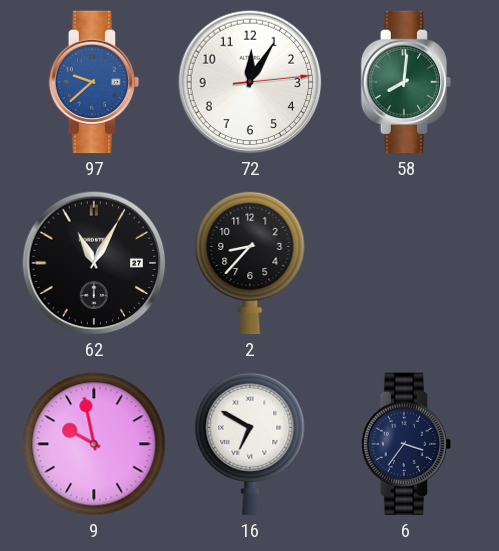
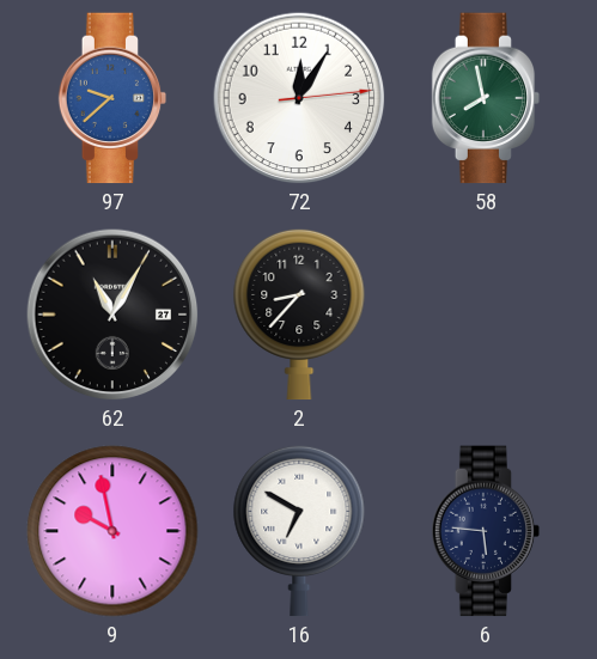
58: 8:01 -> 7:58
6: 3:36 -> 5:46
